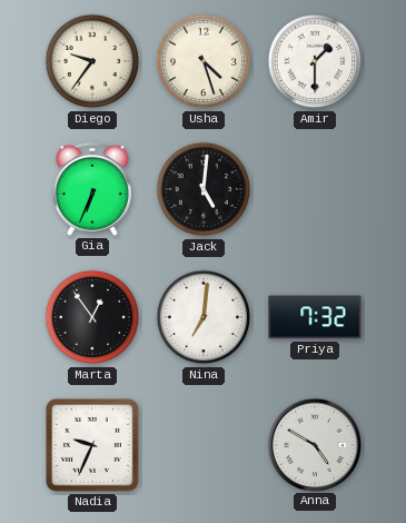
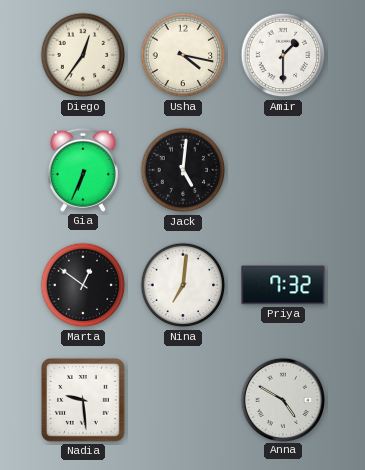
Diego: 9:36 -> 12:36
Usha: 4:27 -> 4:17
Marta: 12:54 -> 12:51
Nadia: 9:34 -> 9:29
